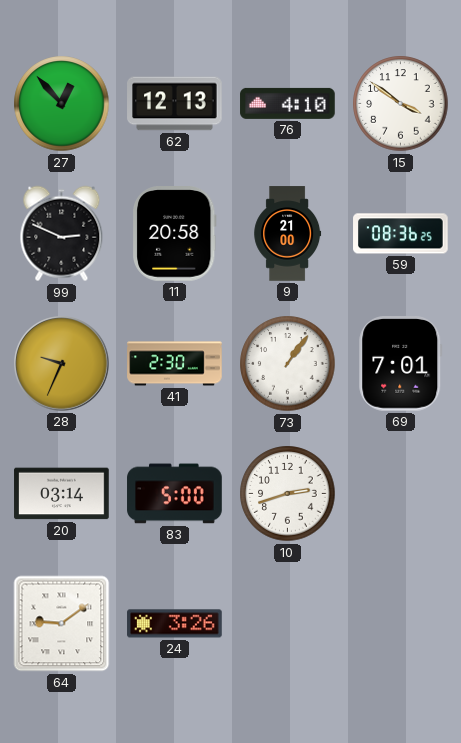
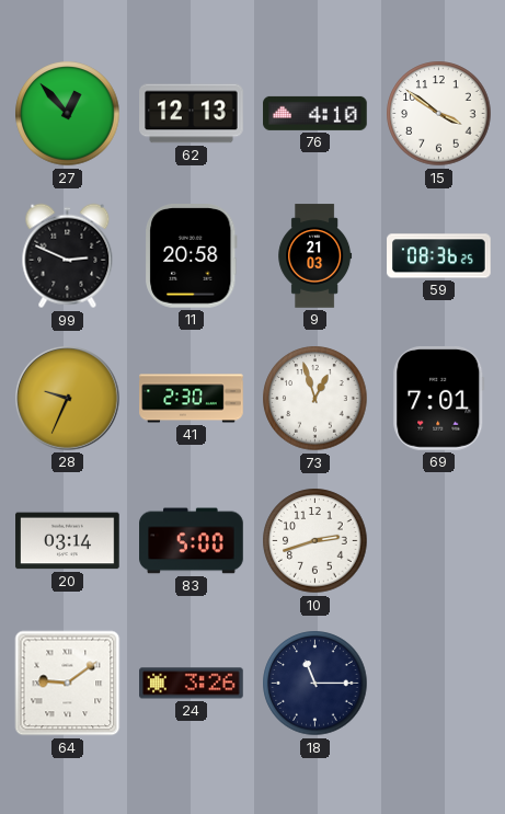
9: 21:00 -> 21:03
73: 1:06 -> 12:57
18: none -> 11:15
